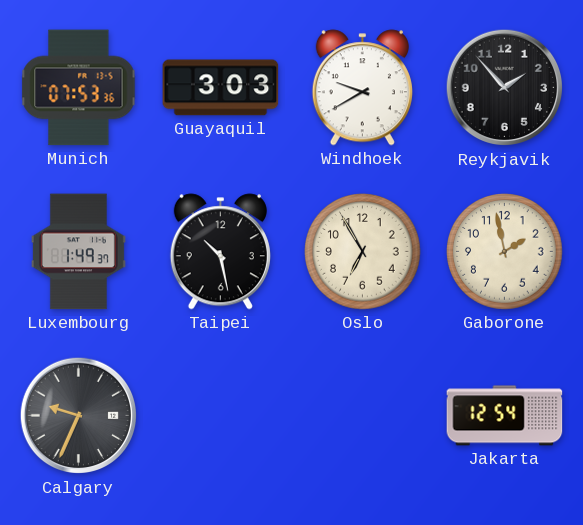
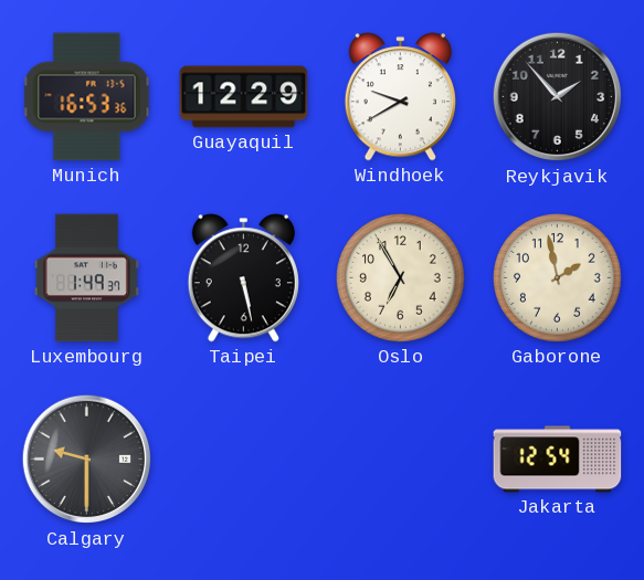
Munich: 07:53 -> 16:53
Guayaquil: 3:03 -> 12:29
Taipei: 10:28 -> 5:28
Calgary: 9:34 -> 9:30
